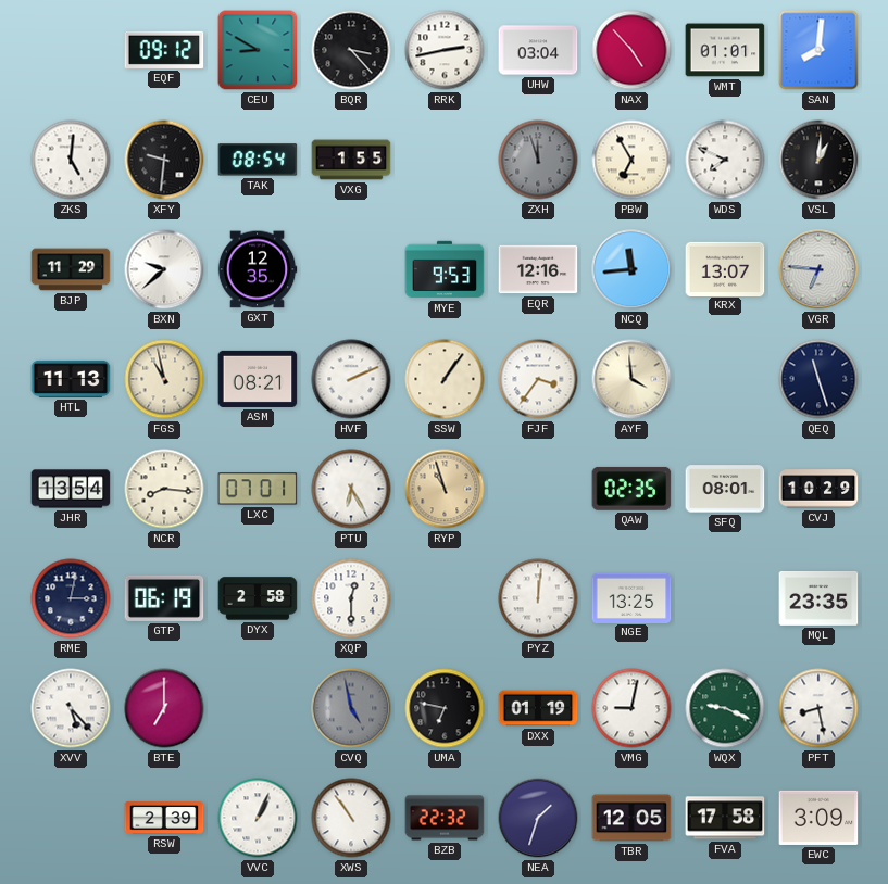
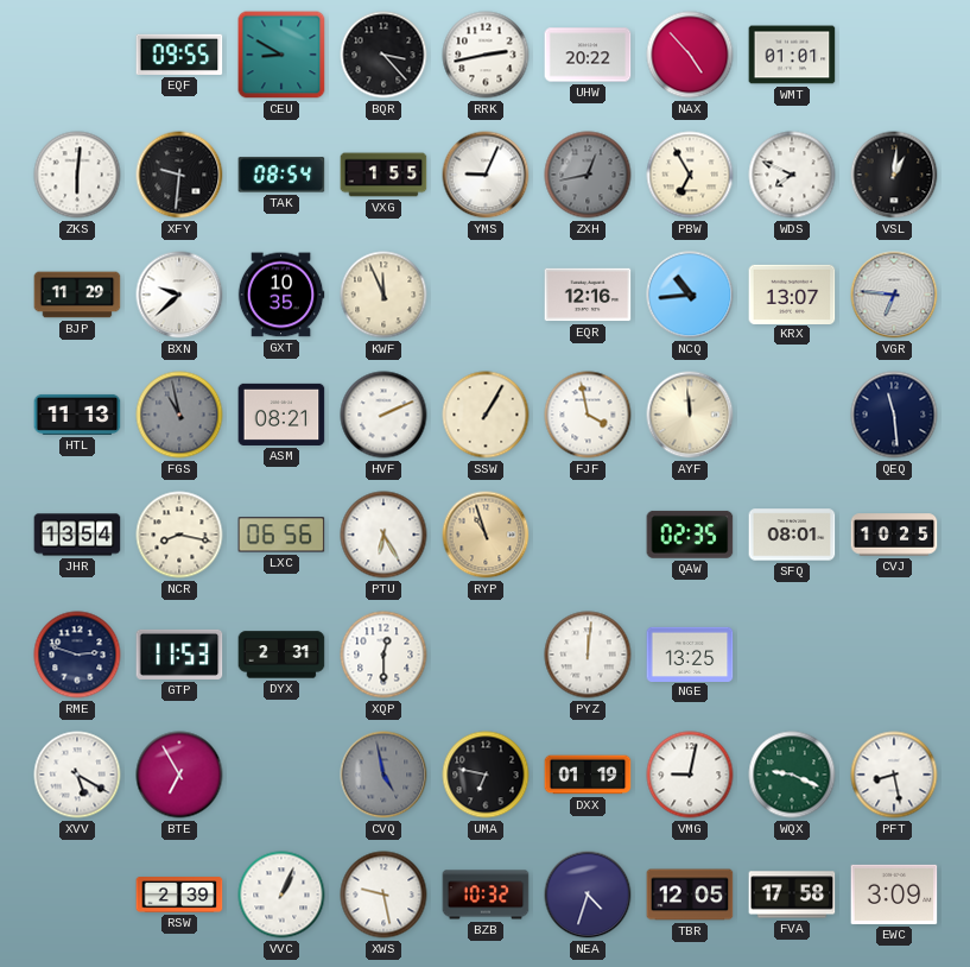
EQF: 09:12 -> 09:55
UHW: 03:04 -> 20:22
SAN: 8:01 -> none
ZKS: 5:01 -> 6:01
YMS: none -> 9:04
ZXH: 11:57 -> 12:43
GXT: 12:35 -> 10:35
KWF: none -> 11:56
MYE: 9:53 -> none
NCQ: 11:44 -> 10:44
FGS dial: cream -> grey
SSW: 1:06 -> 1:05
FJF: 3:36 -> 3:58
AYF: 3:59 -> 11:59
QEQ: 11:27 -> 11:29
NCR: 8:16 -> 8:17
LXC: 07:01 -> 06:56
CVJ: 10:29 -> 10:25
RME: 3:02 -> 2:48
GTP: 06:19 -> 11:53
DYX: 2:58 -> 2:31
MQL: 23:35 -> none
XVV: 5:23 -> 5:20
BTE: 7:00 -> 6:55
XWS: 10:54 -> 9:28
BZB: 22:32 -> 10:32
NEA: 1:33 -> 4:33
